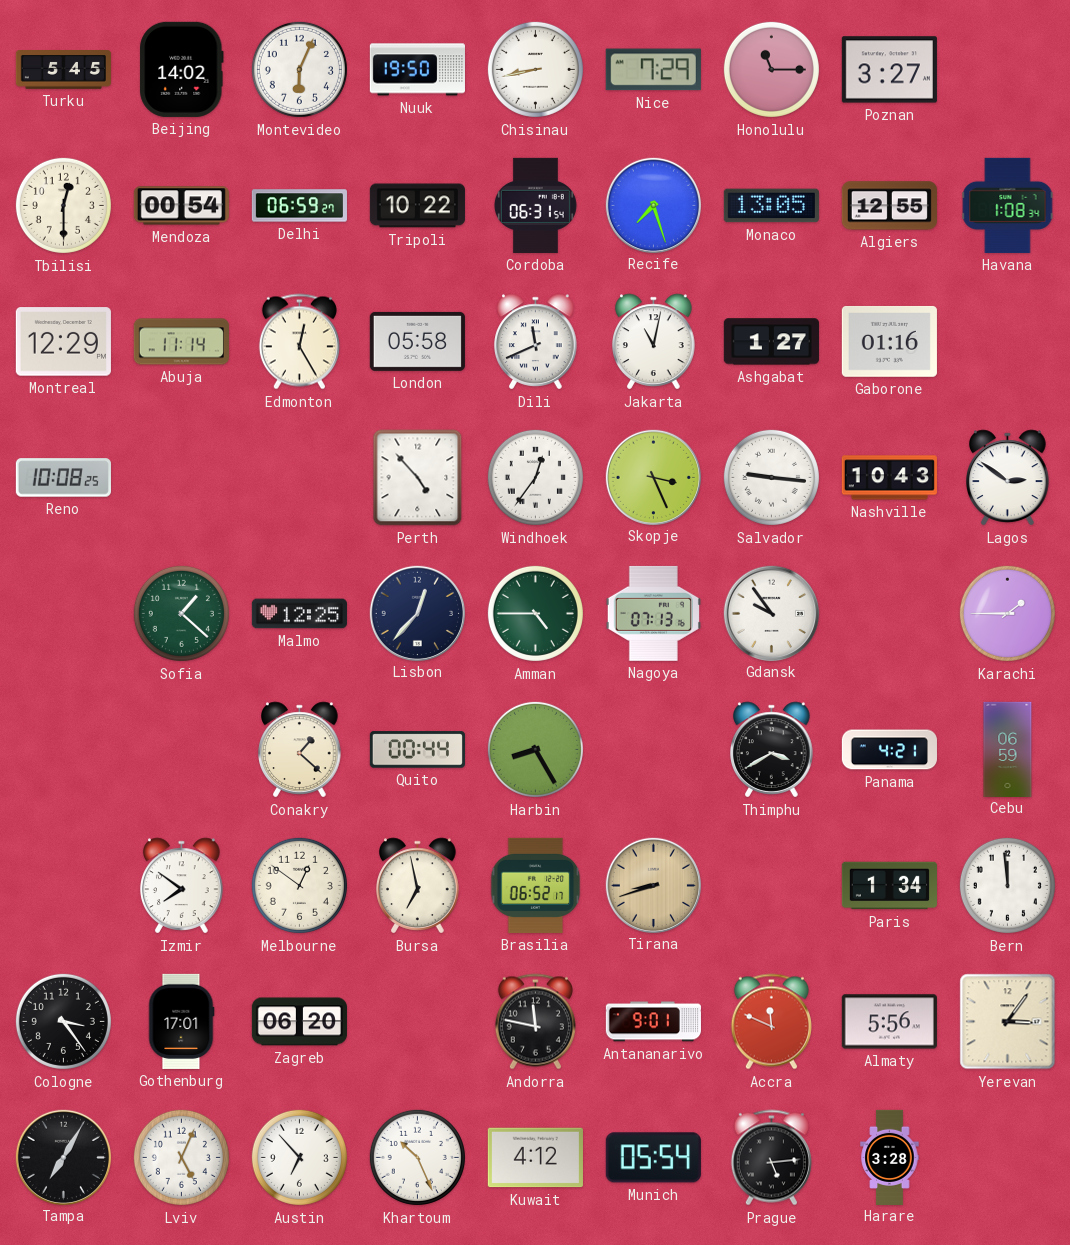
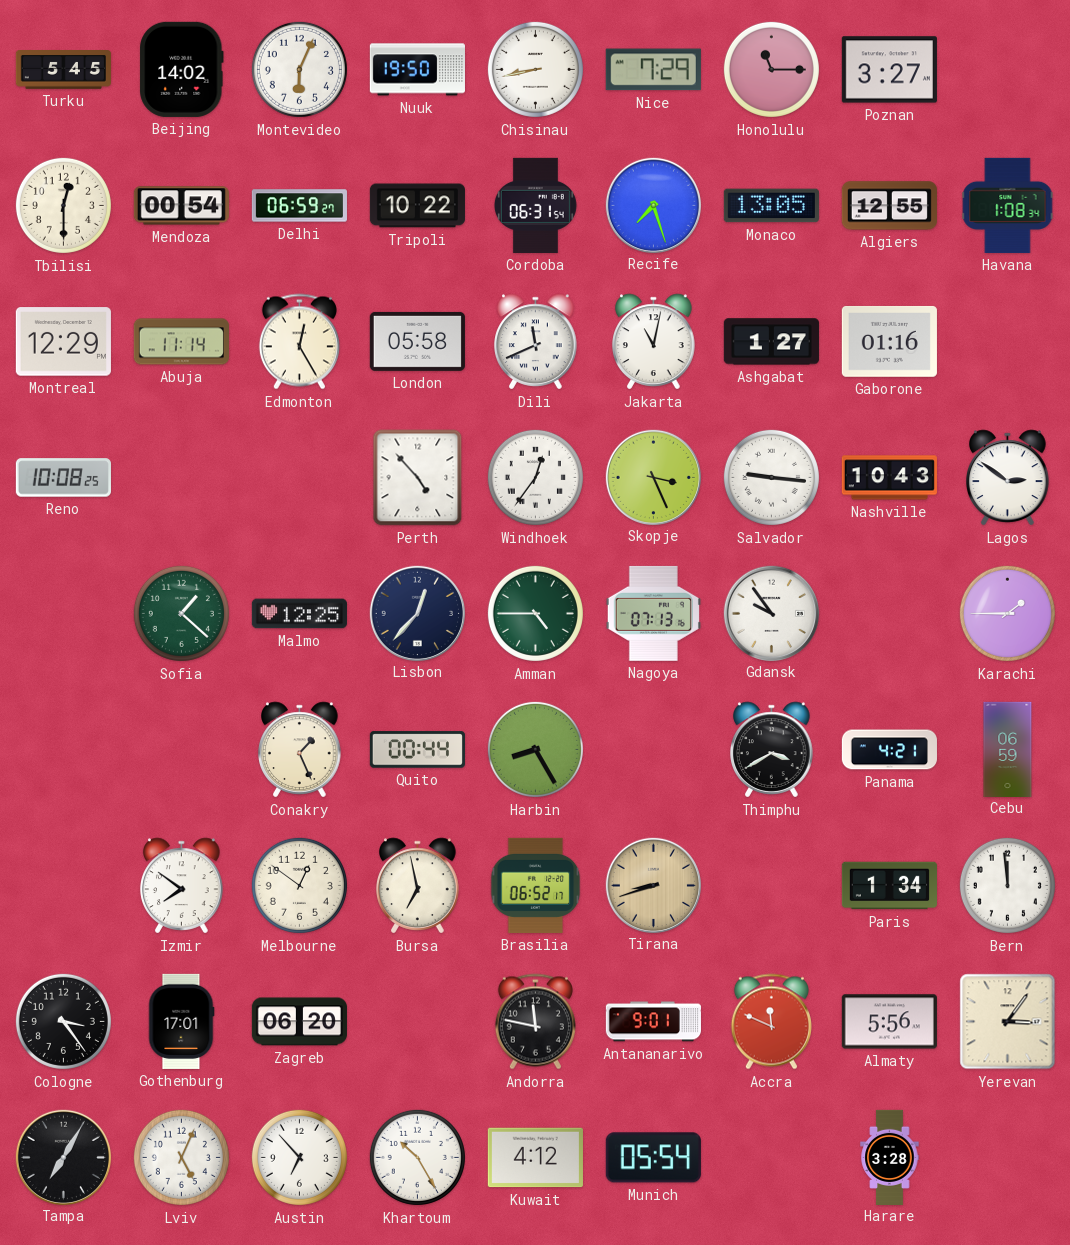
Conakry: 1:22 -> 1:26
Khartoum: 10:26 -> 10:25
Prague: 5:14 -> none
